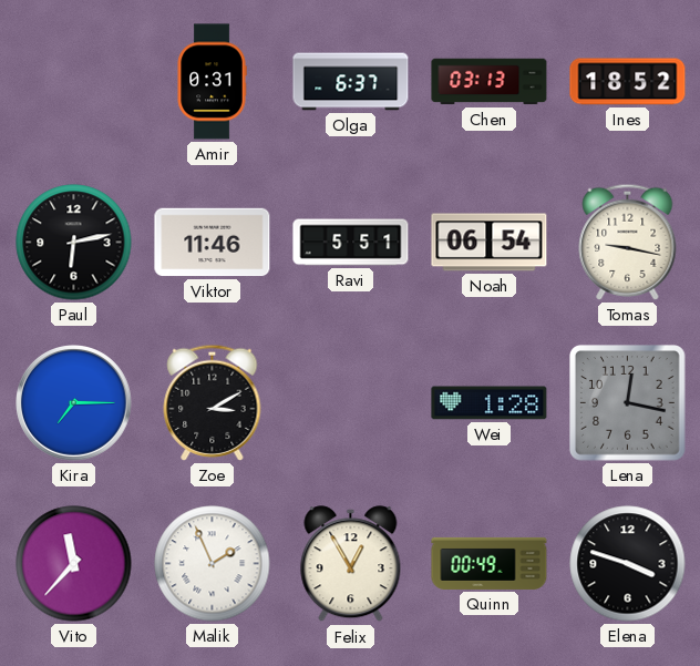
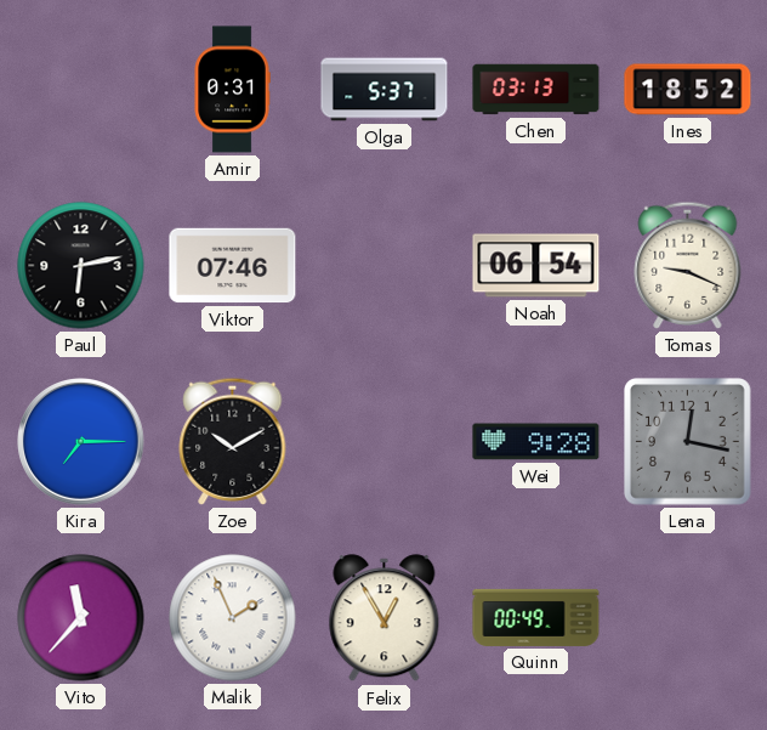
Olga: 6:37 -> 5:37
Viktor: 11:46 -> 07:46
Ravi: 5:51 -> none
Tomas: 9:17 -> 9:19
Zoe: 3:10 -> 10:10
Wei: 1:28 -> 9:28
Elena: 3:48 -> none
